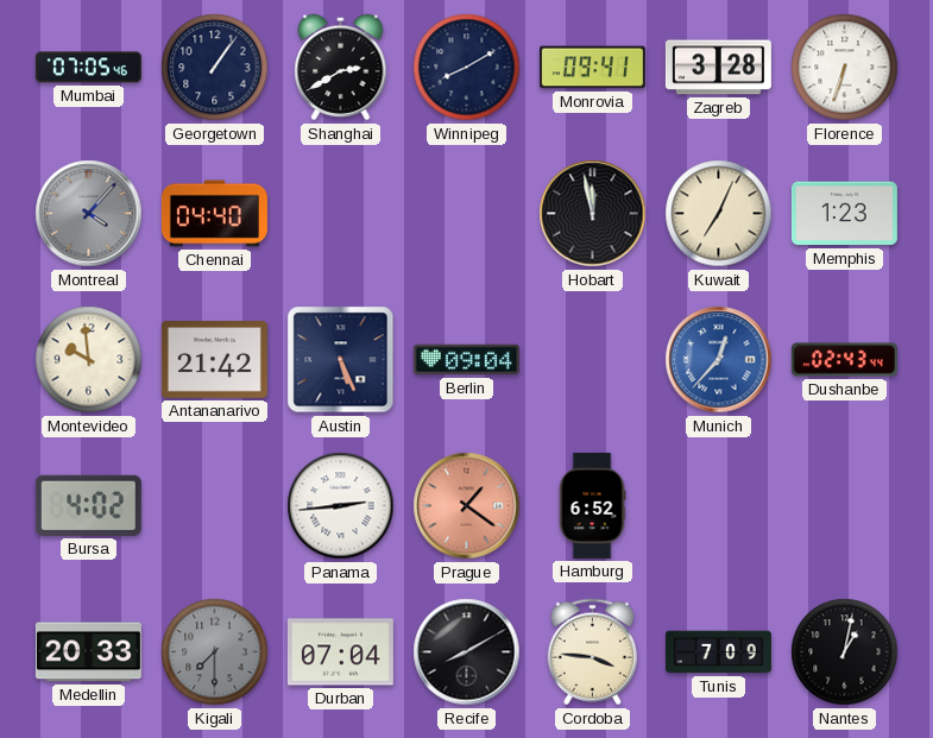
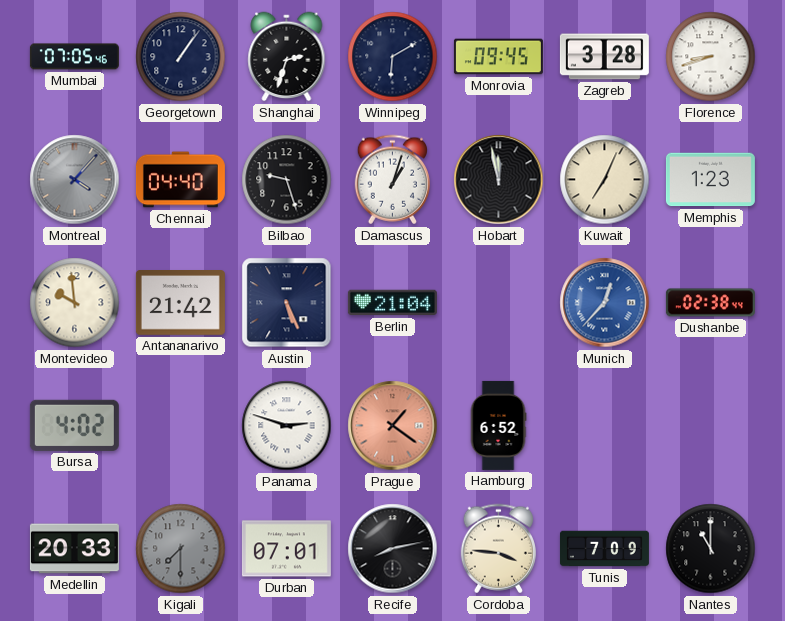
Shanghai: 2:40 -> 2:33
Winnipeg: 8:10 -> 6:10
Monrovia: 09:41 -> 09:45
Florence: 6:33 -> 8:42
Bilbao: none -> 9:27
Damascus: none -> 1:03
Berlin: 09:04 -> 21:04
Dushanbe: 02:43 -> 02:38
Panama: 2:44 -> 2:48
Durban: 07:04 -> 07:01
Recife: 8:10 -> 8:13
Nantes: 1:02 -> 11:00
